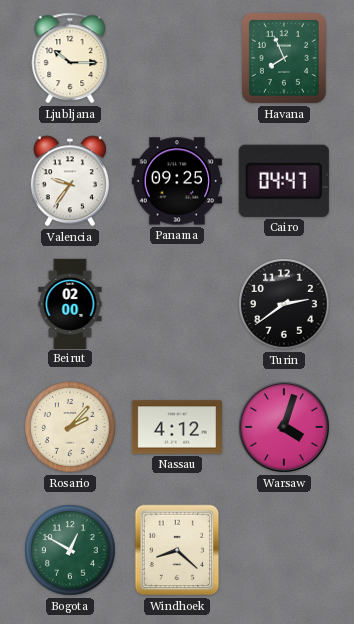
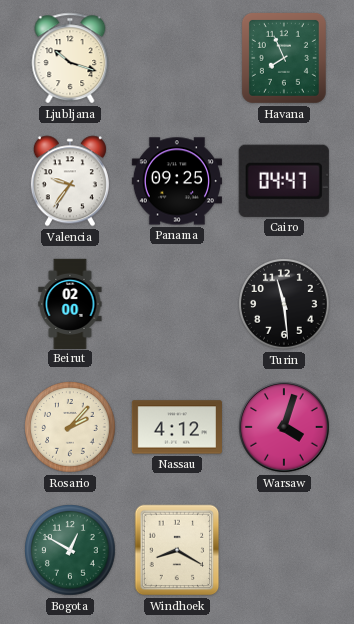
Ljubljana: 10:15 -> 10:18
Turin: 2:39 -> 11:29
Windhoek: 8:22 -> 8:20
